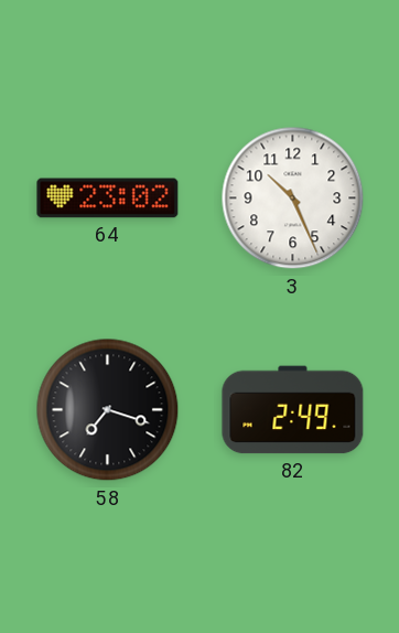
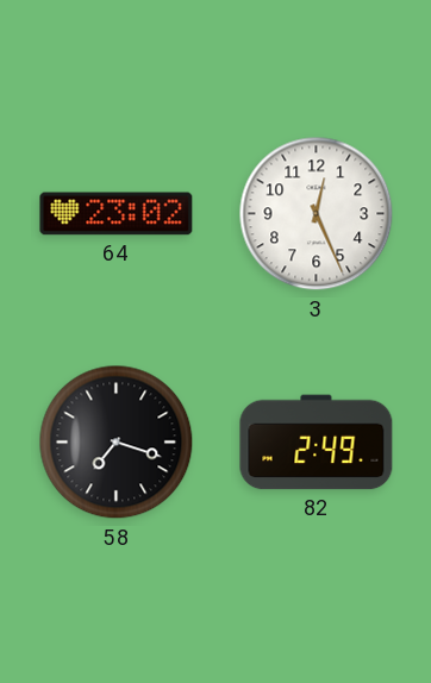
3: 10:26 -> 12:26
